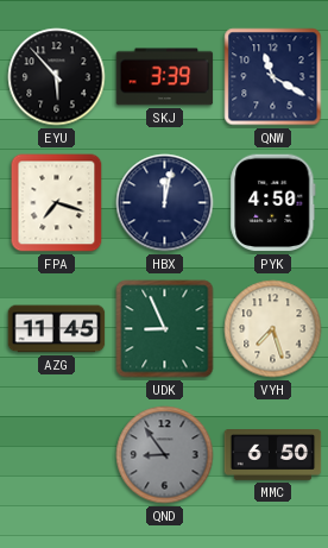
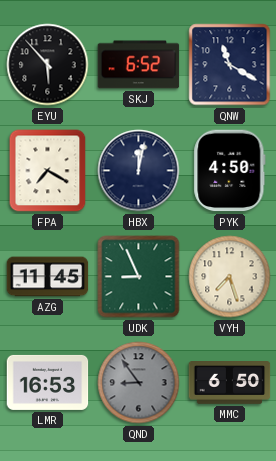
SKJ: 3:39 -> 6:52
FPA: 7:18 -> 7:20
LMR: none -> 16:53
